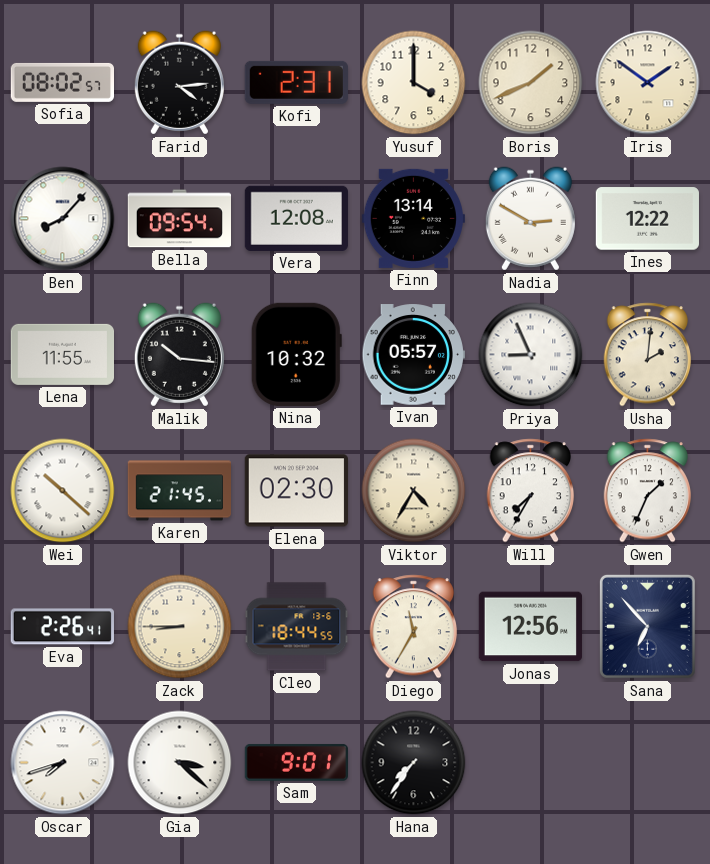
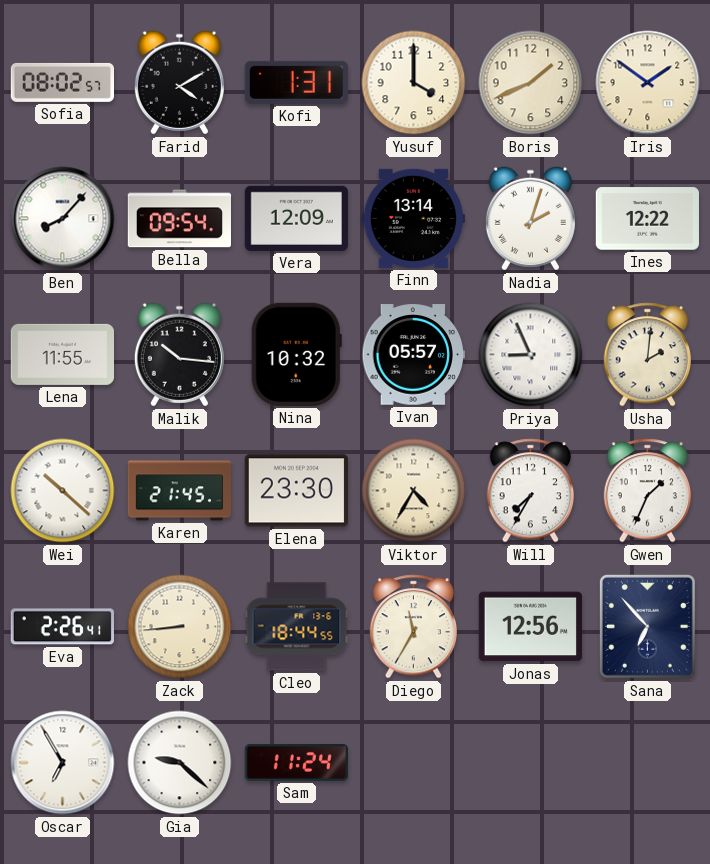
Farid: 4:14 -> 4:10
Kofi: 2:31 -> 1:31
Vera: 12:08 -> 12:09
Nadia: 2:50 -> 2:03
Elena: 02:30 -> 23:30
Zack: 8:45 -> 8:44
Oscar: 7:42 -> 6:55
Gia: 3:22 -> 9:22
Sam: 9:01 -> 11:24
Hana: 7:36 -> none
